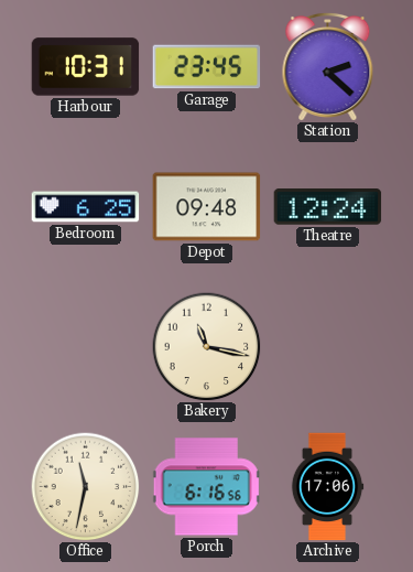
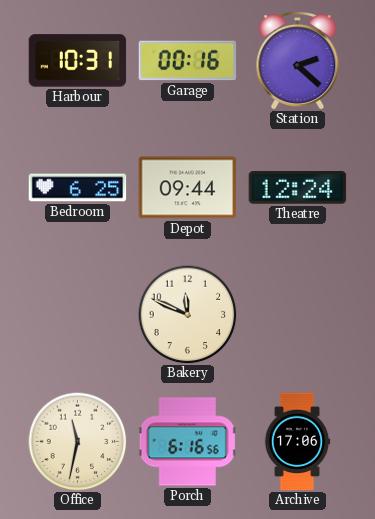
Garage: 23:45 -> 00:16
Depot: 09:48 -> 09:44
Bakery: 11:17 -> 11:49
